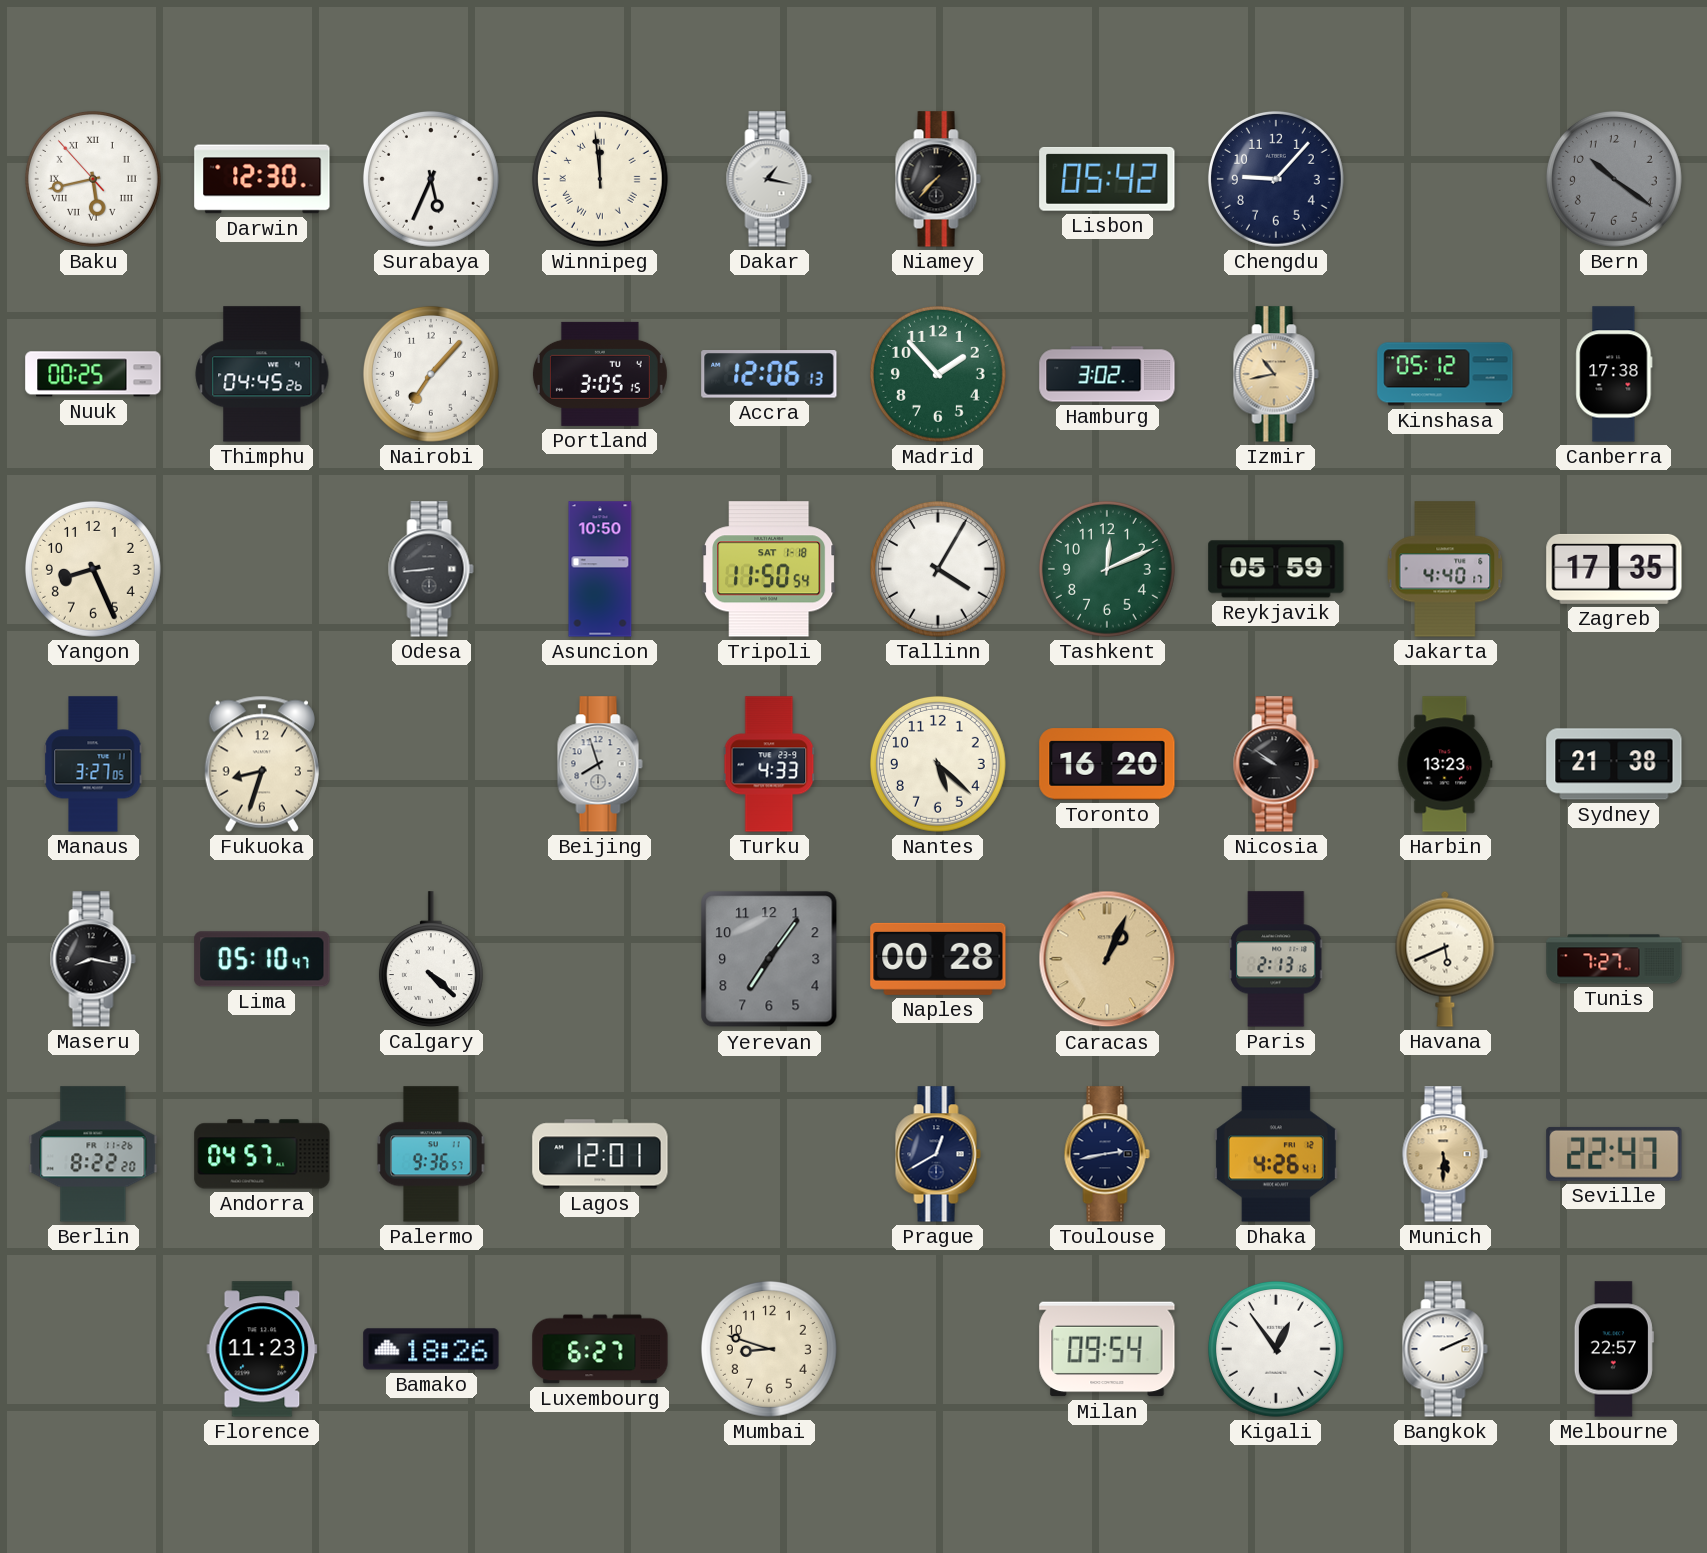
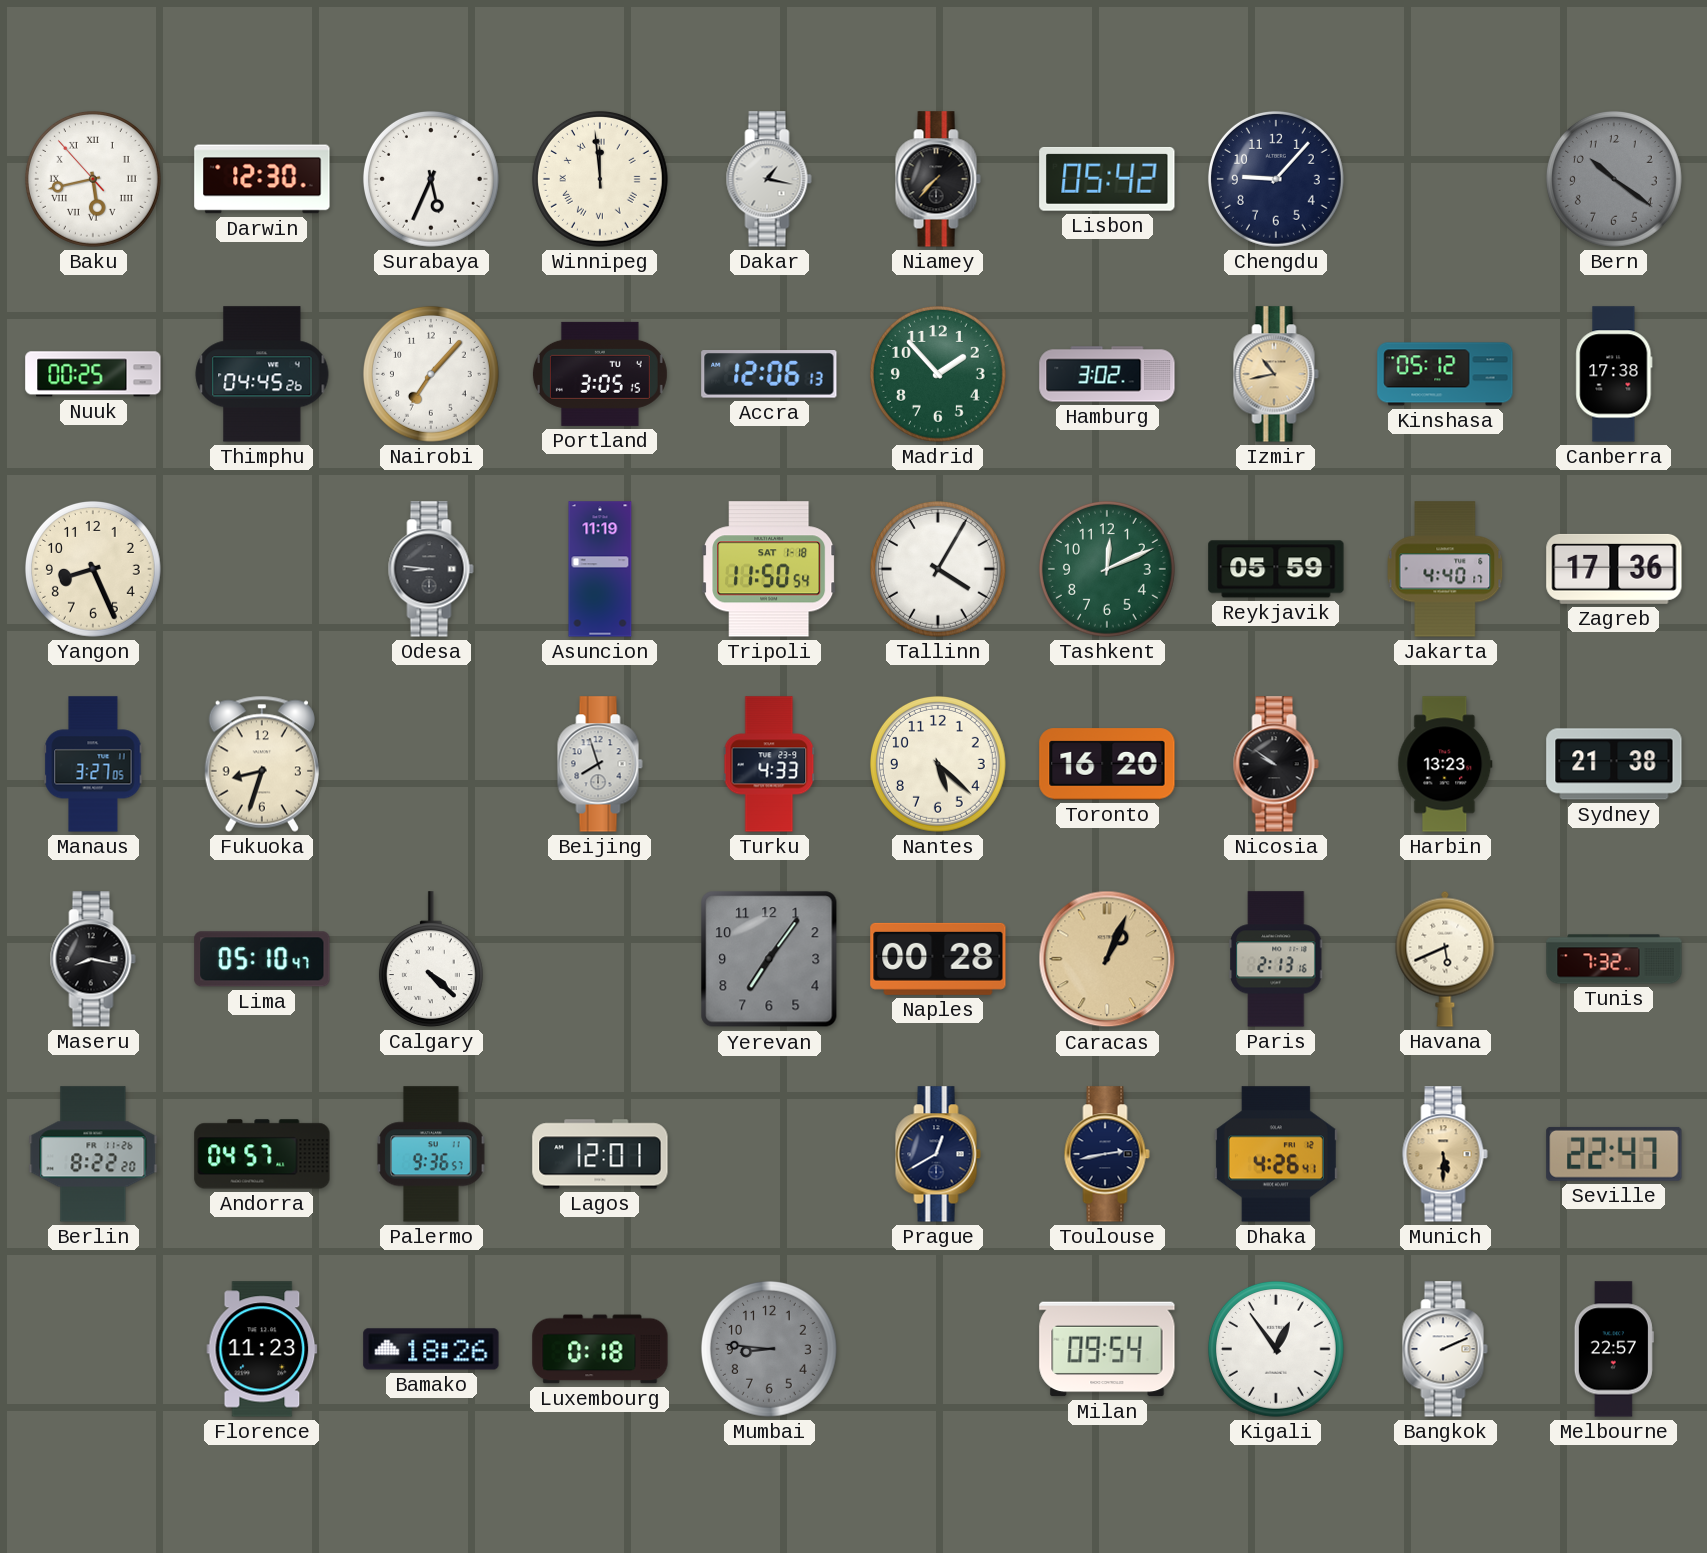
Odesa: 8:44 -> 8:46
Asuncion: 10:50 -> 11:19
Zagreb: 17:35 -> 17:36
Tunis: 7:27 -> 7:32
Luxembourg: 6:27 -> 0:18
Mumbai: 8:48 -> 8:46
Mumbai dial: cream -> grey
